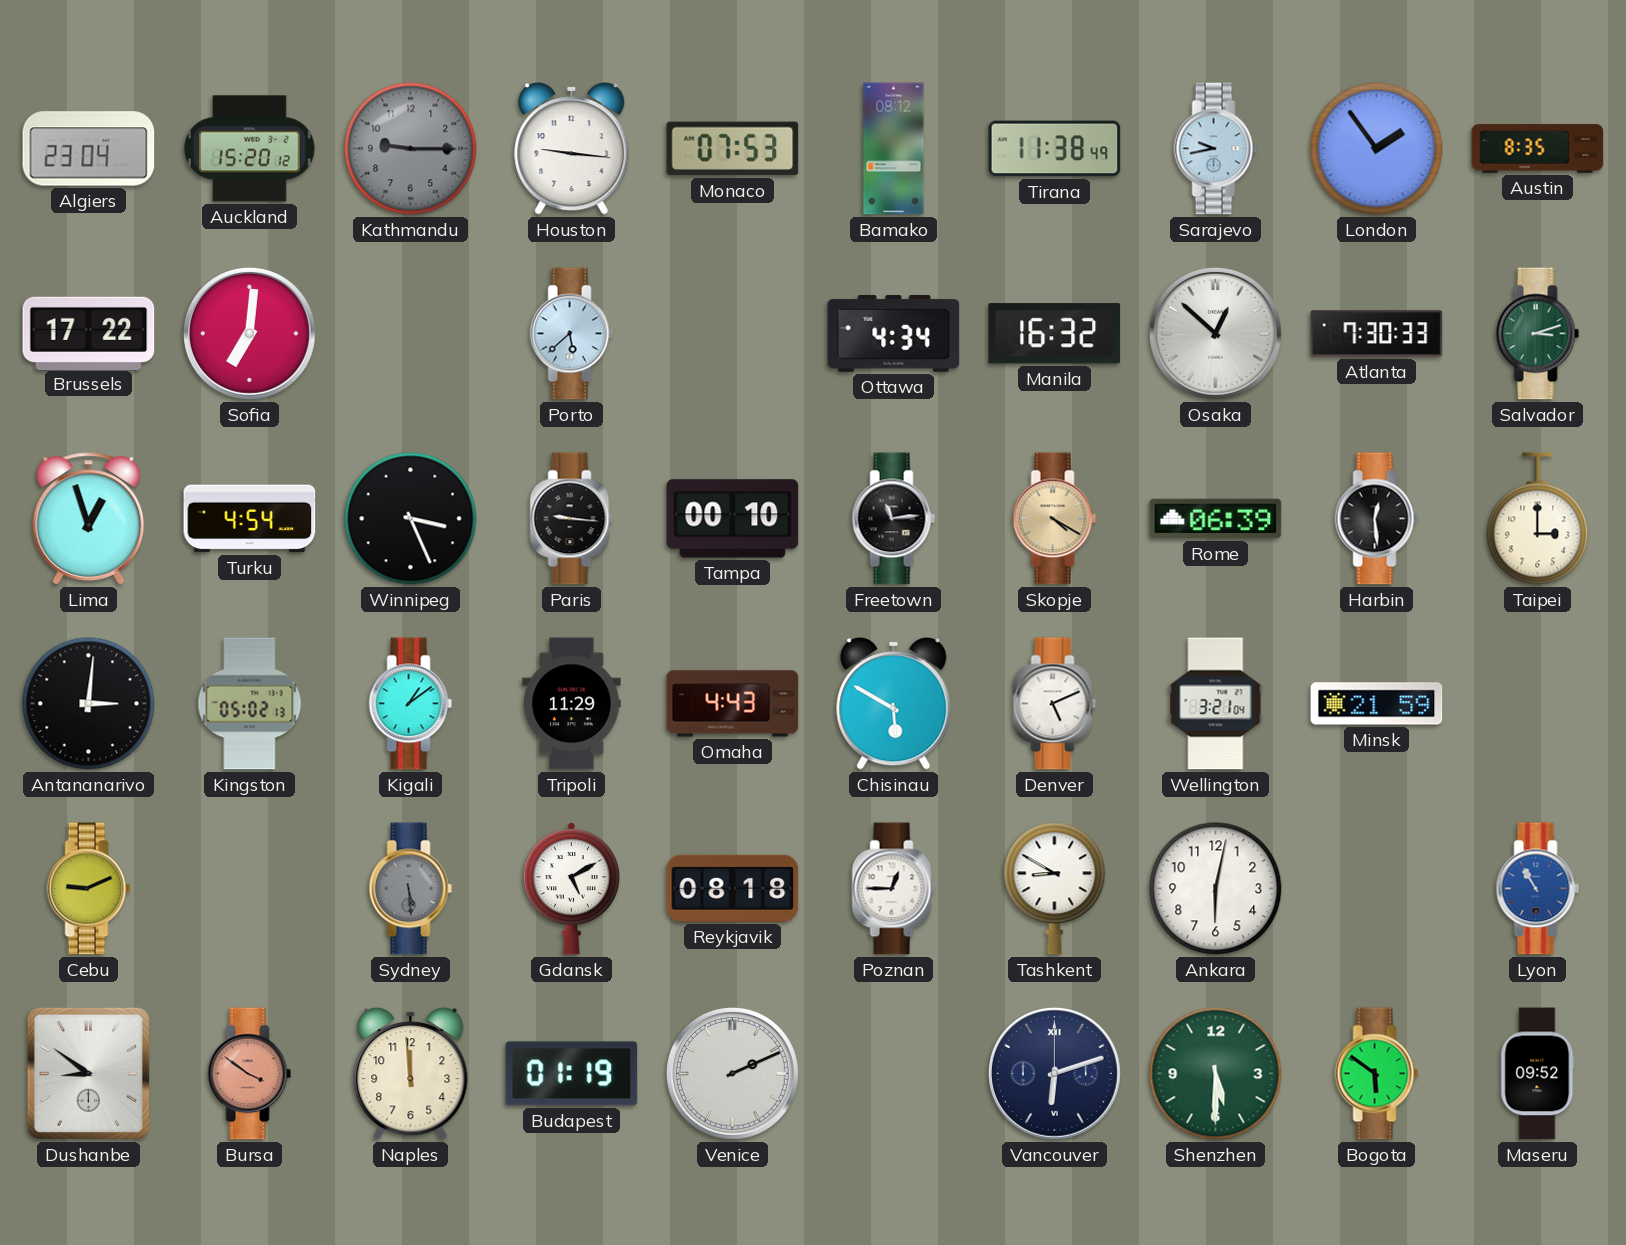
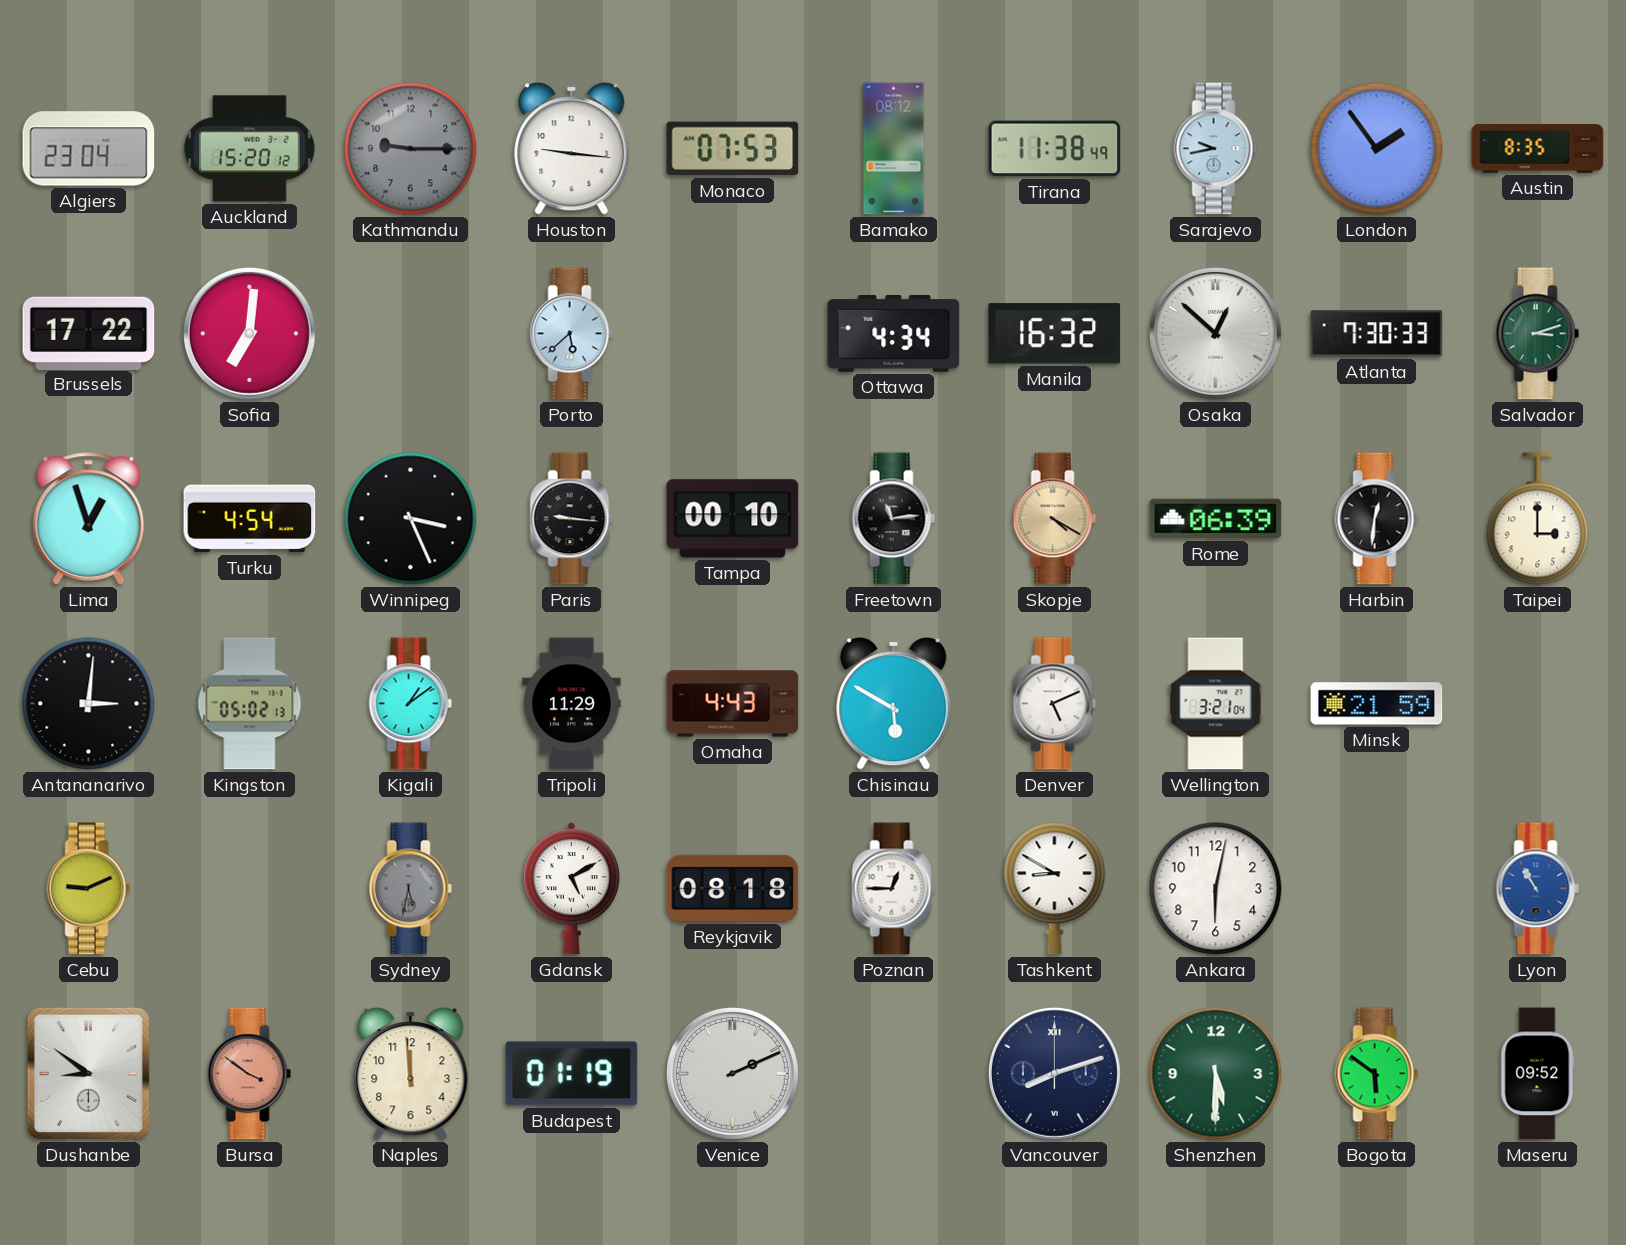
Harbin: 12:29 -> 12:31
Sydney: 5:29 -> 5:32
Vancouver: 6:12 -> 8:12
